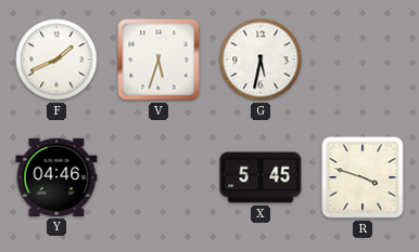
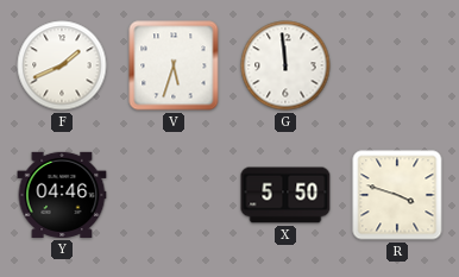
G: 5:32 -> 11:59
X: 5:45 -> 5:50
